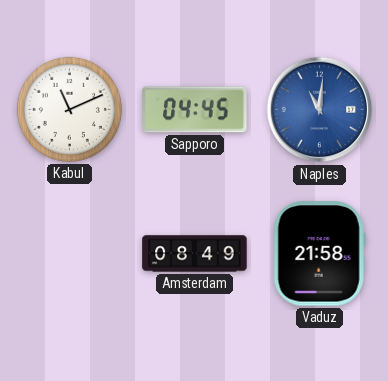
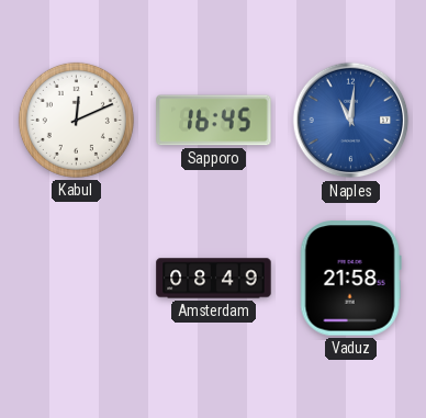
Kabul: 11:11 -> 12:11
Sapporo: 04:45 -> 16:45
